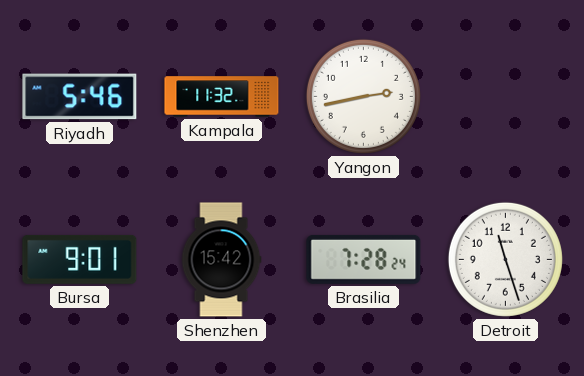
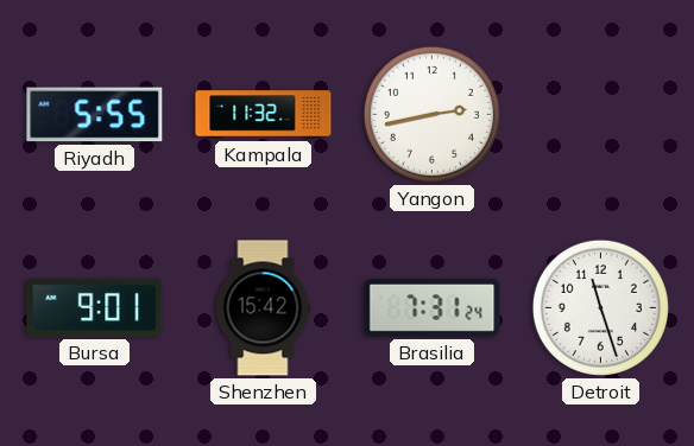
Riyadh: 5:46 -> 5:55
Brasilia: 7:28 -> 7:31
